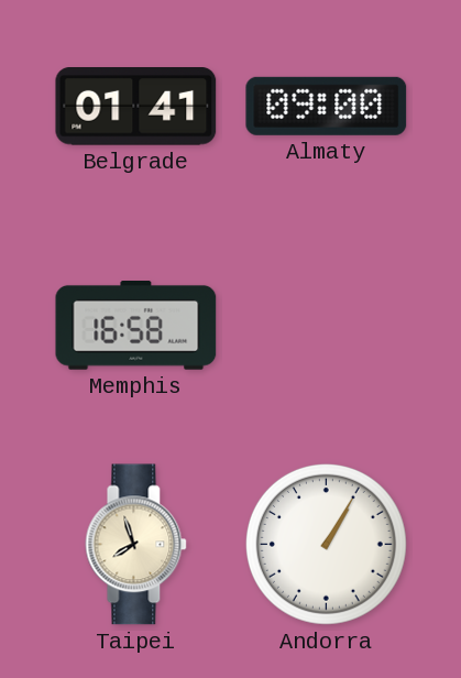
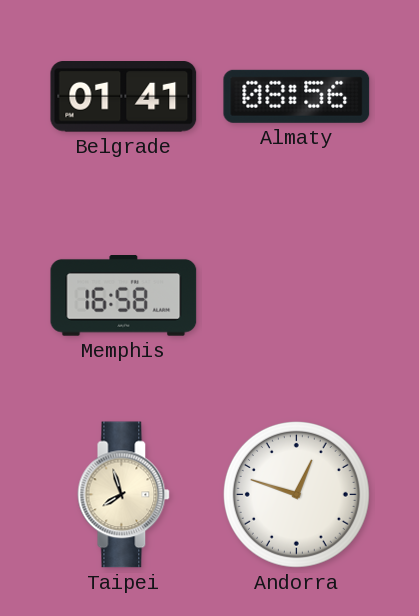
Almaty: 09:00 -> 08:56
Andorra: 1:05 -> 12:48
